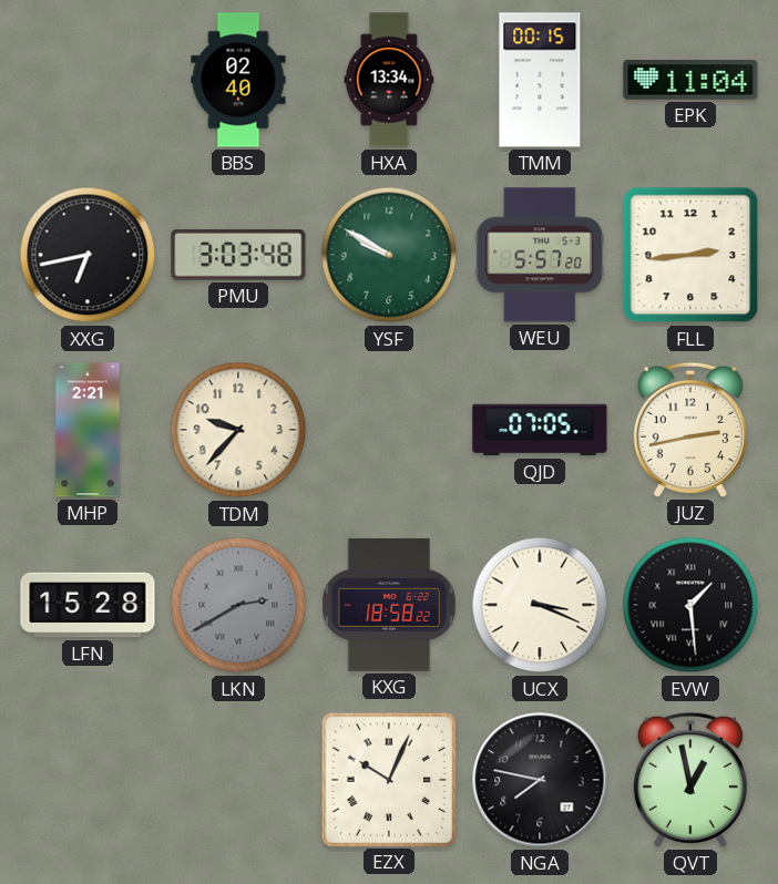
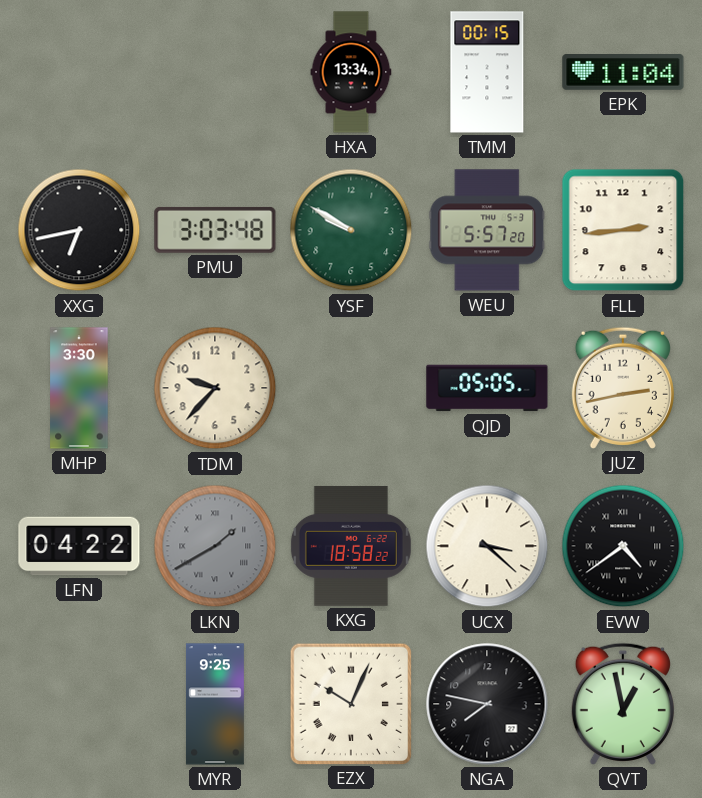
BBS: 02:40 -> none
MHP: 2:21 -> 3:30
QJD: 07:05 -> 05:05
LFN: 15:28 -> 04:22
LKN: 2:40 -> 1:40
UCX: 3:19 -> 3:22
EVW: 1:29 -> 4:39
MYR: none -> 9:25
